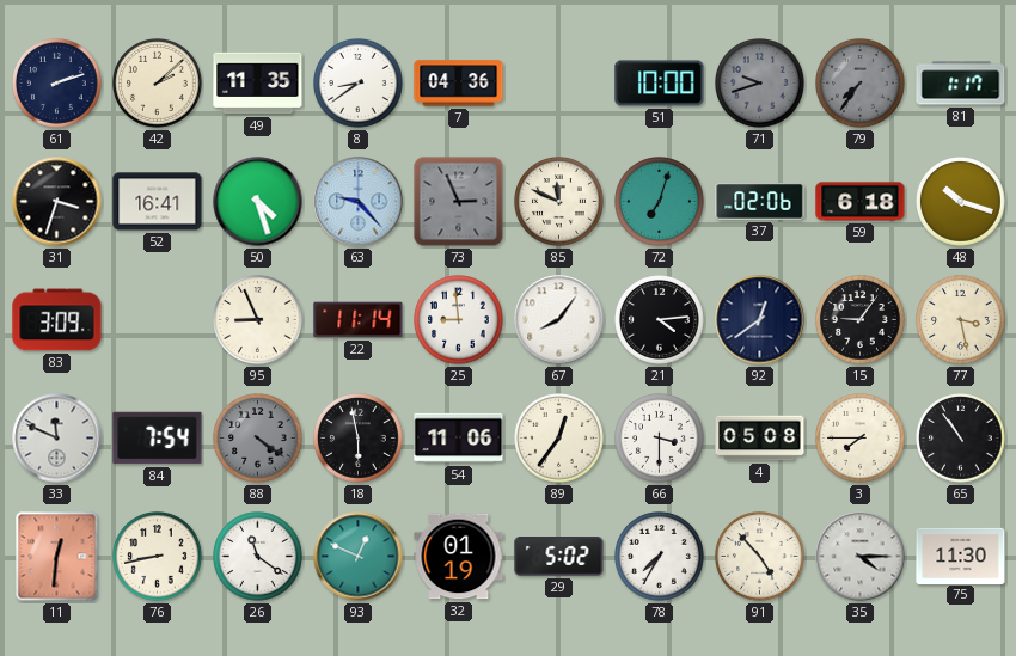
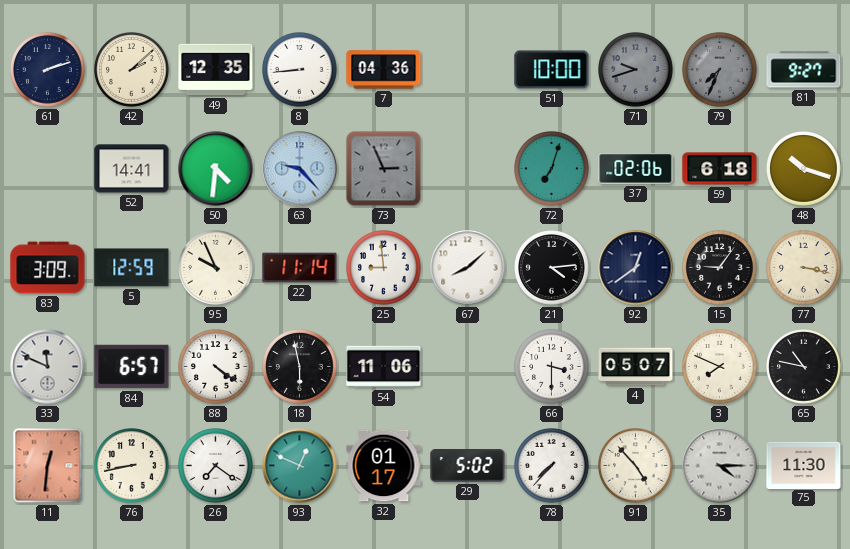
49: 11:35 -> 12:35
8: 8:39 -> 8:44
79: 7:36 -> 7:34
81: 1:17 -> 9:27
31: 3:33 -> none
52: 16:41 -> 14:41
50: 4:27 -> 4:31
85: 11:49 -> none
5: none -> 12:59
95: 8:56 -> 9:56
67: 8:06 -> 8:08
77: 3:28 -> 3:17
84: 7:54 -> 6:57
88 dial: grey -> white
89: 12:36 -> none
4: 05:08 -> 05:07
3: 7:45 -> 7:49
65: 10:54 -> 10:47
26: 11:21 -> 7:21
32: 01:19 -> 01:17
78: 7:35 -> 7:37
